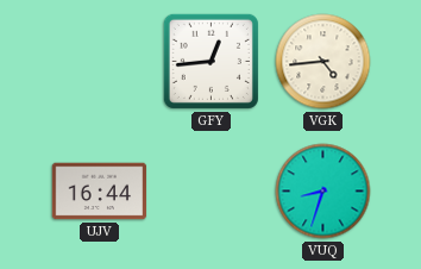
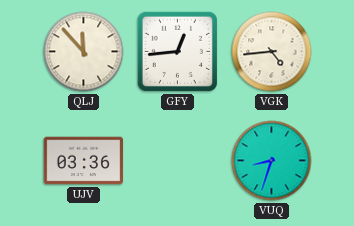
QLJ: none -> 11:53
UJV: 16:44 -> 03:36
